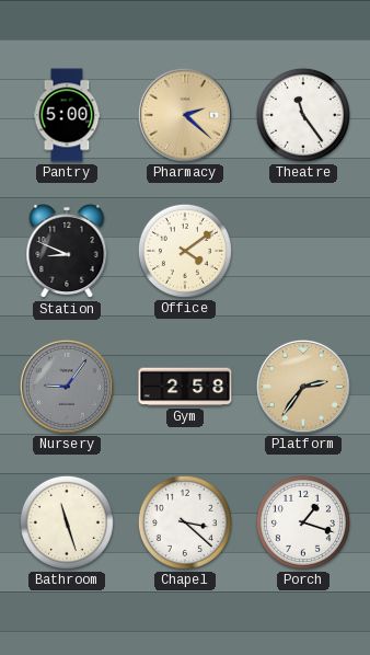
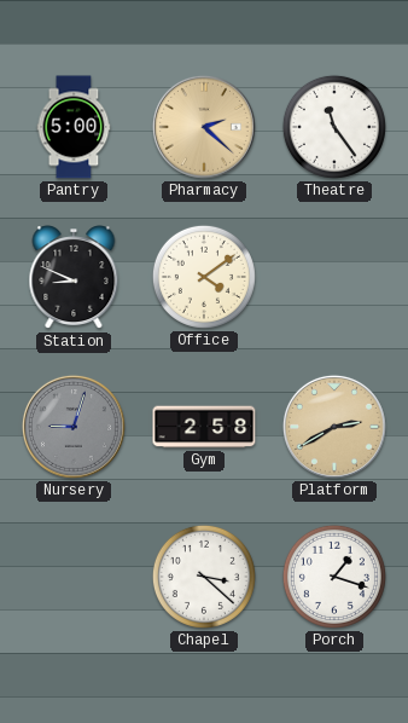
Nursery: 9:06 -> 9:03
Platform: 2:36 -> 2:40
Bathroom: 11:27 -> none
